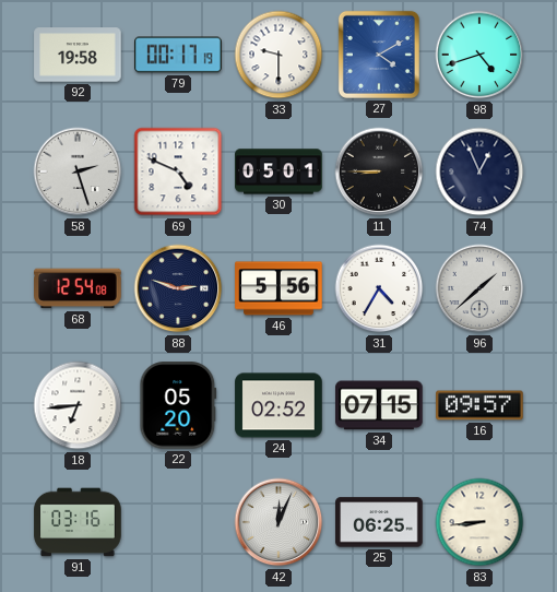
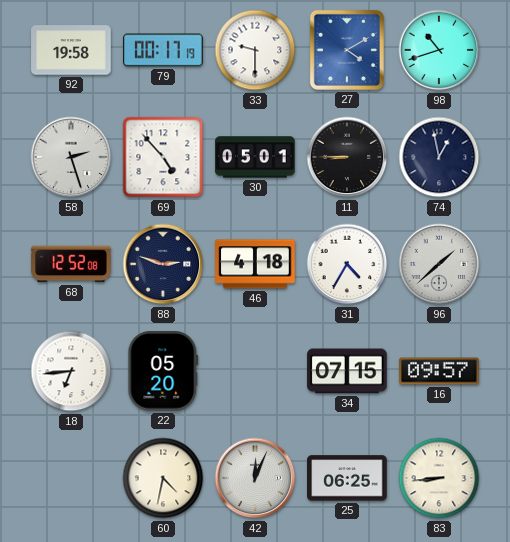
98: 4:42 -> 10:42
69: 4:49 -> 4:53
74: 12:56 -> 12:58
68: 12:54 -> 12:52
46: 5:56 -> 4:18
24: 02:52 -> none
91: 03:16 -> none
60: none -> 4:32
